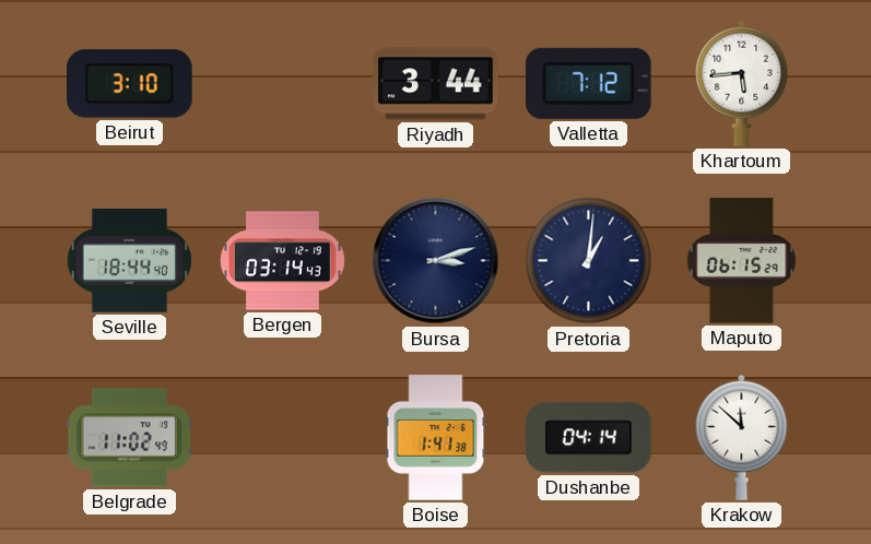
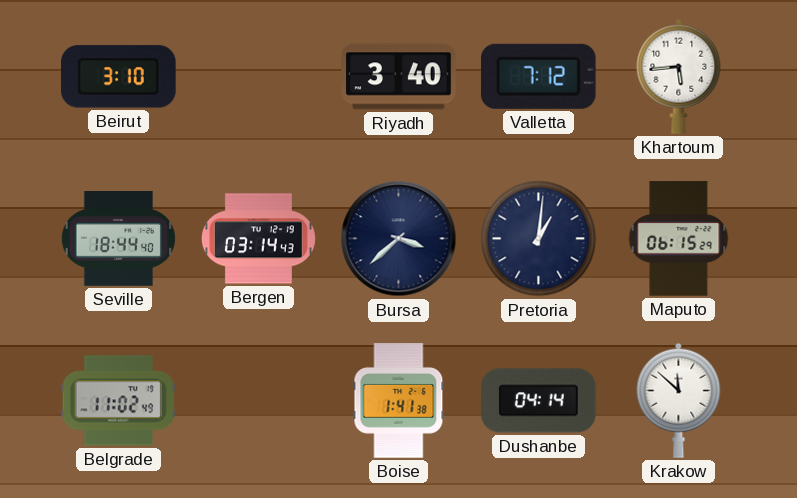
Riyadh: 3:44 -> 3:40
Bursa: 3:12 -> 3:38
